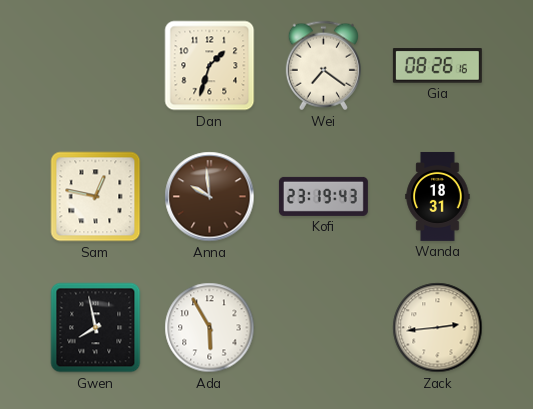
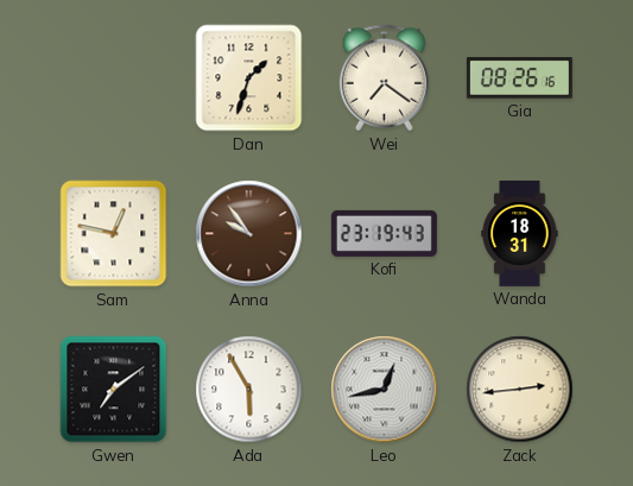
Anna: 9:59 -> 9:54
Gwen: 7:58 -> 7:09
Leo: none -> 12:43
